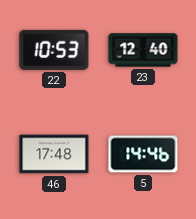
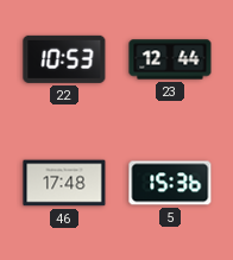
23: 12:40 -> 12:44
5: 14:46 -> 15:36
